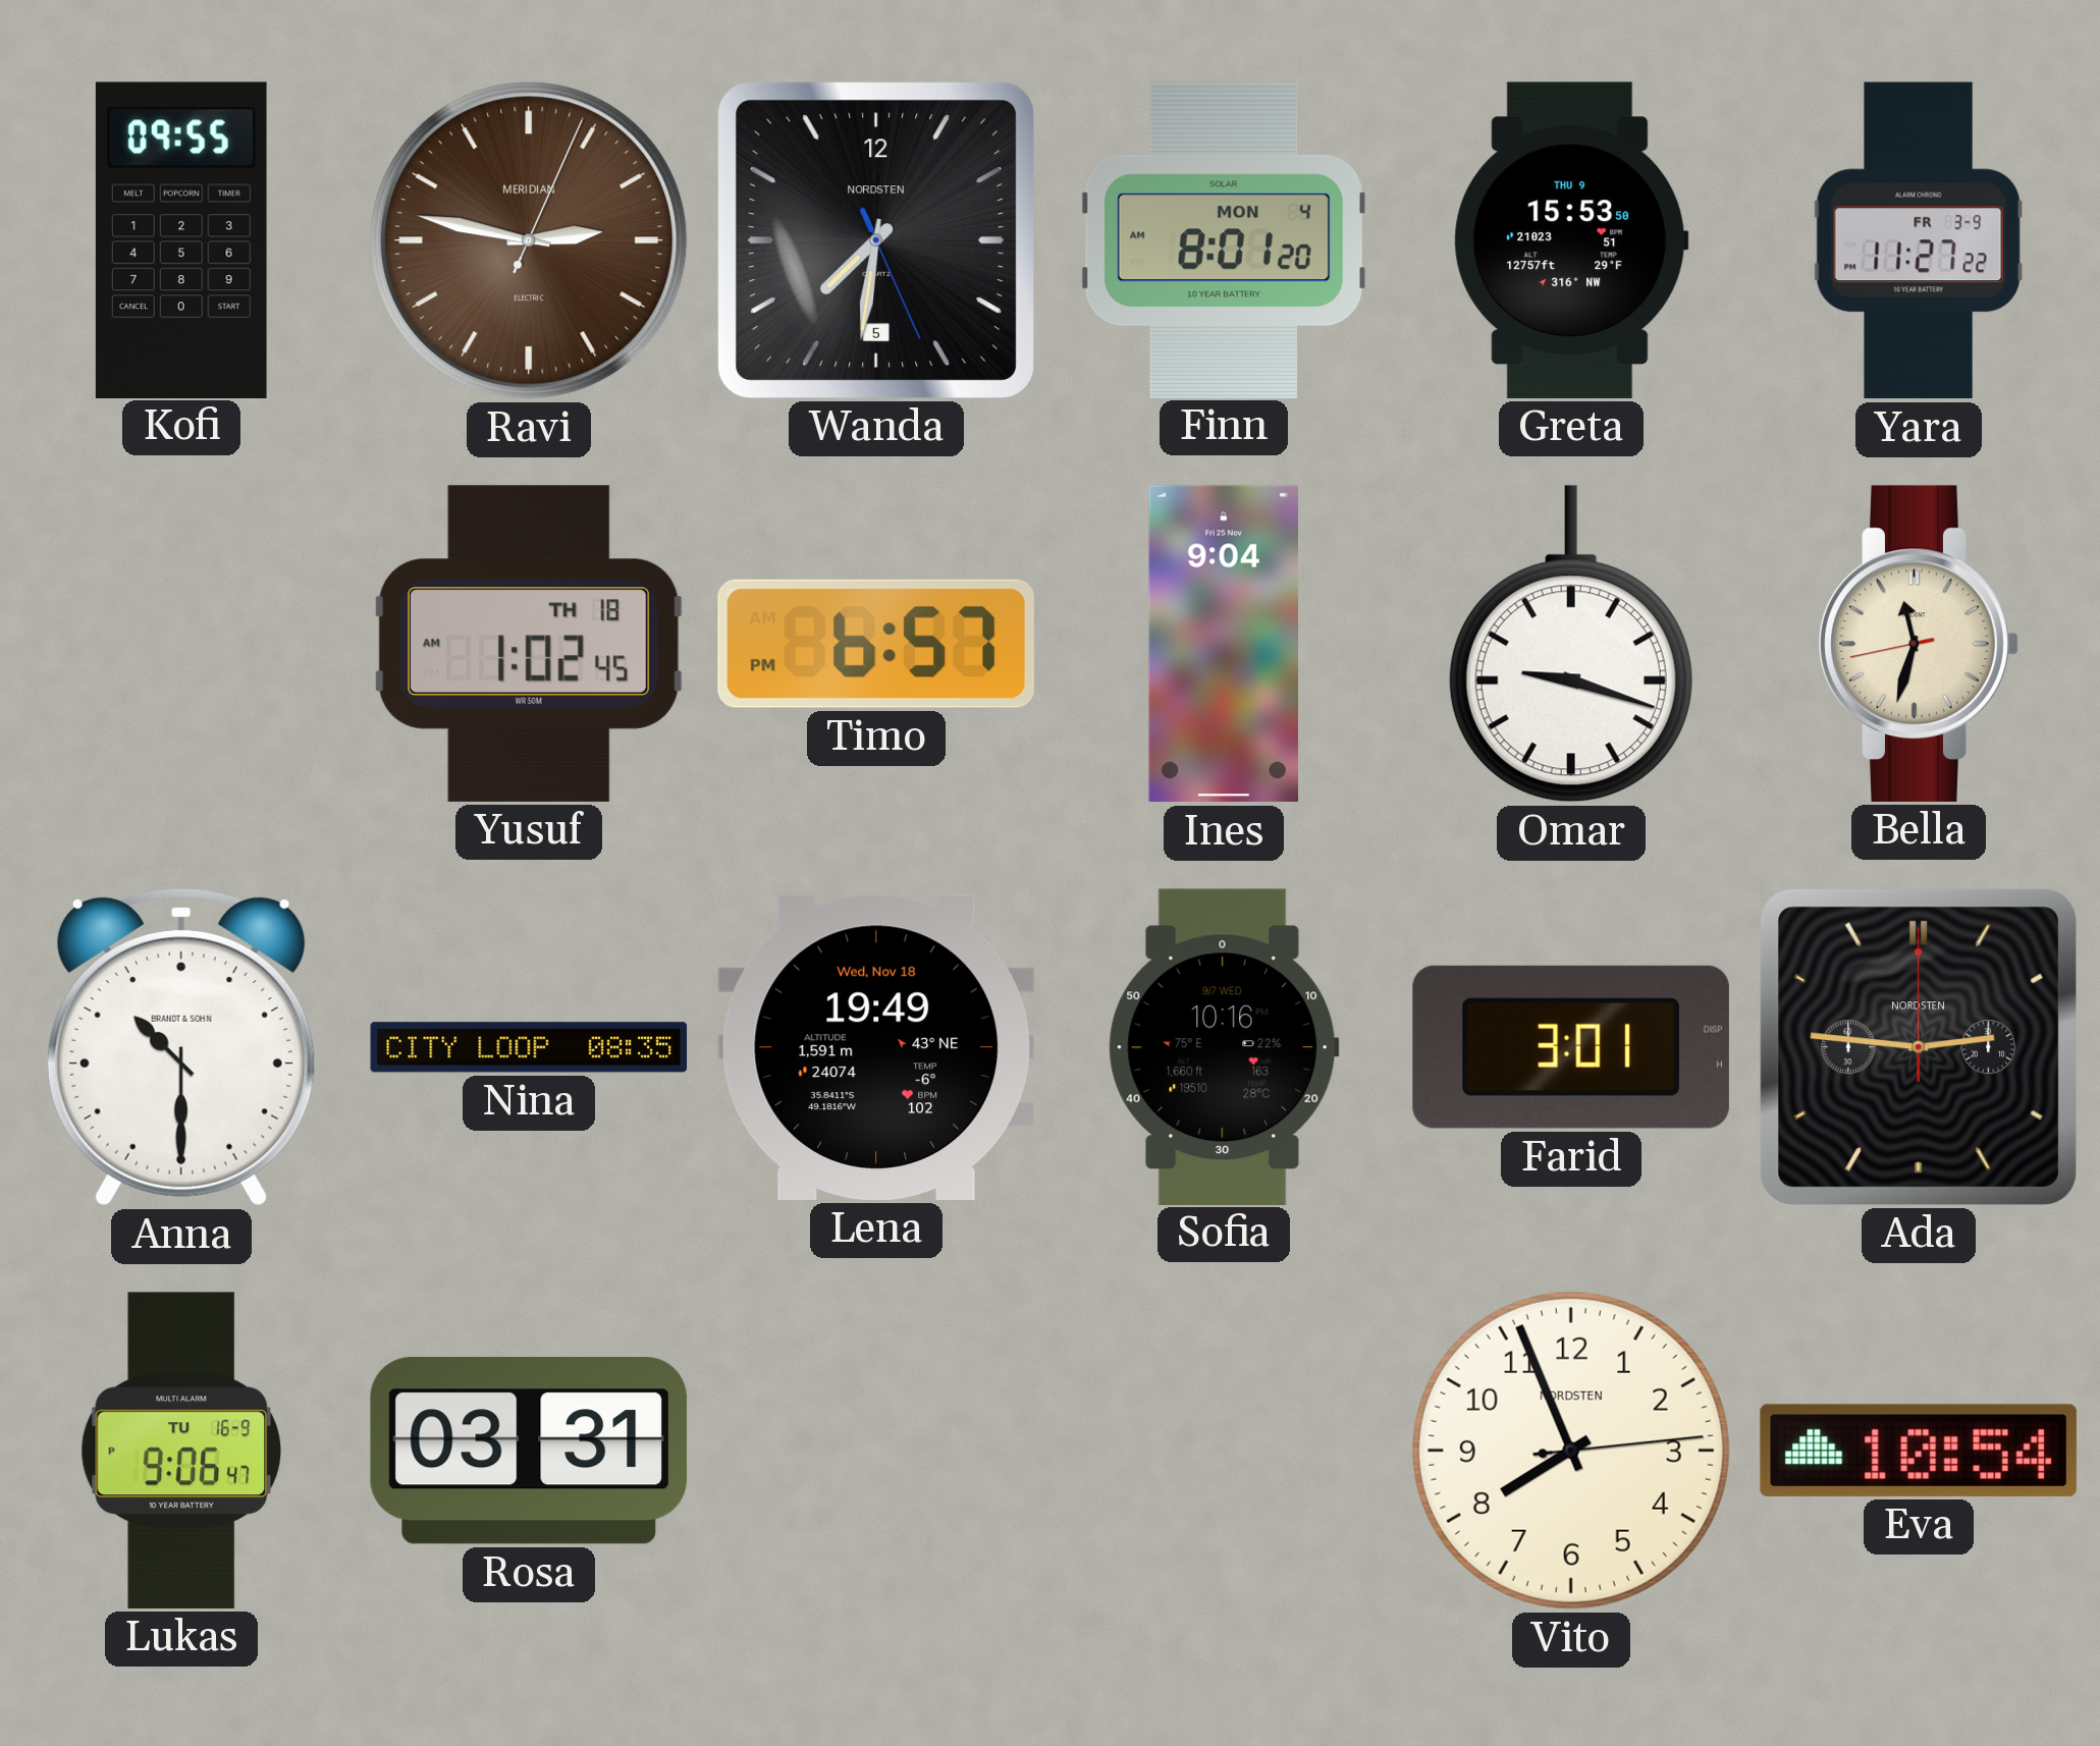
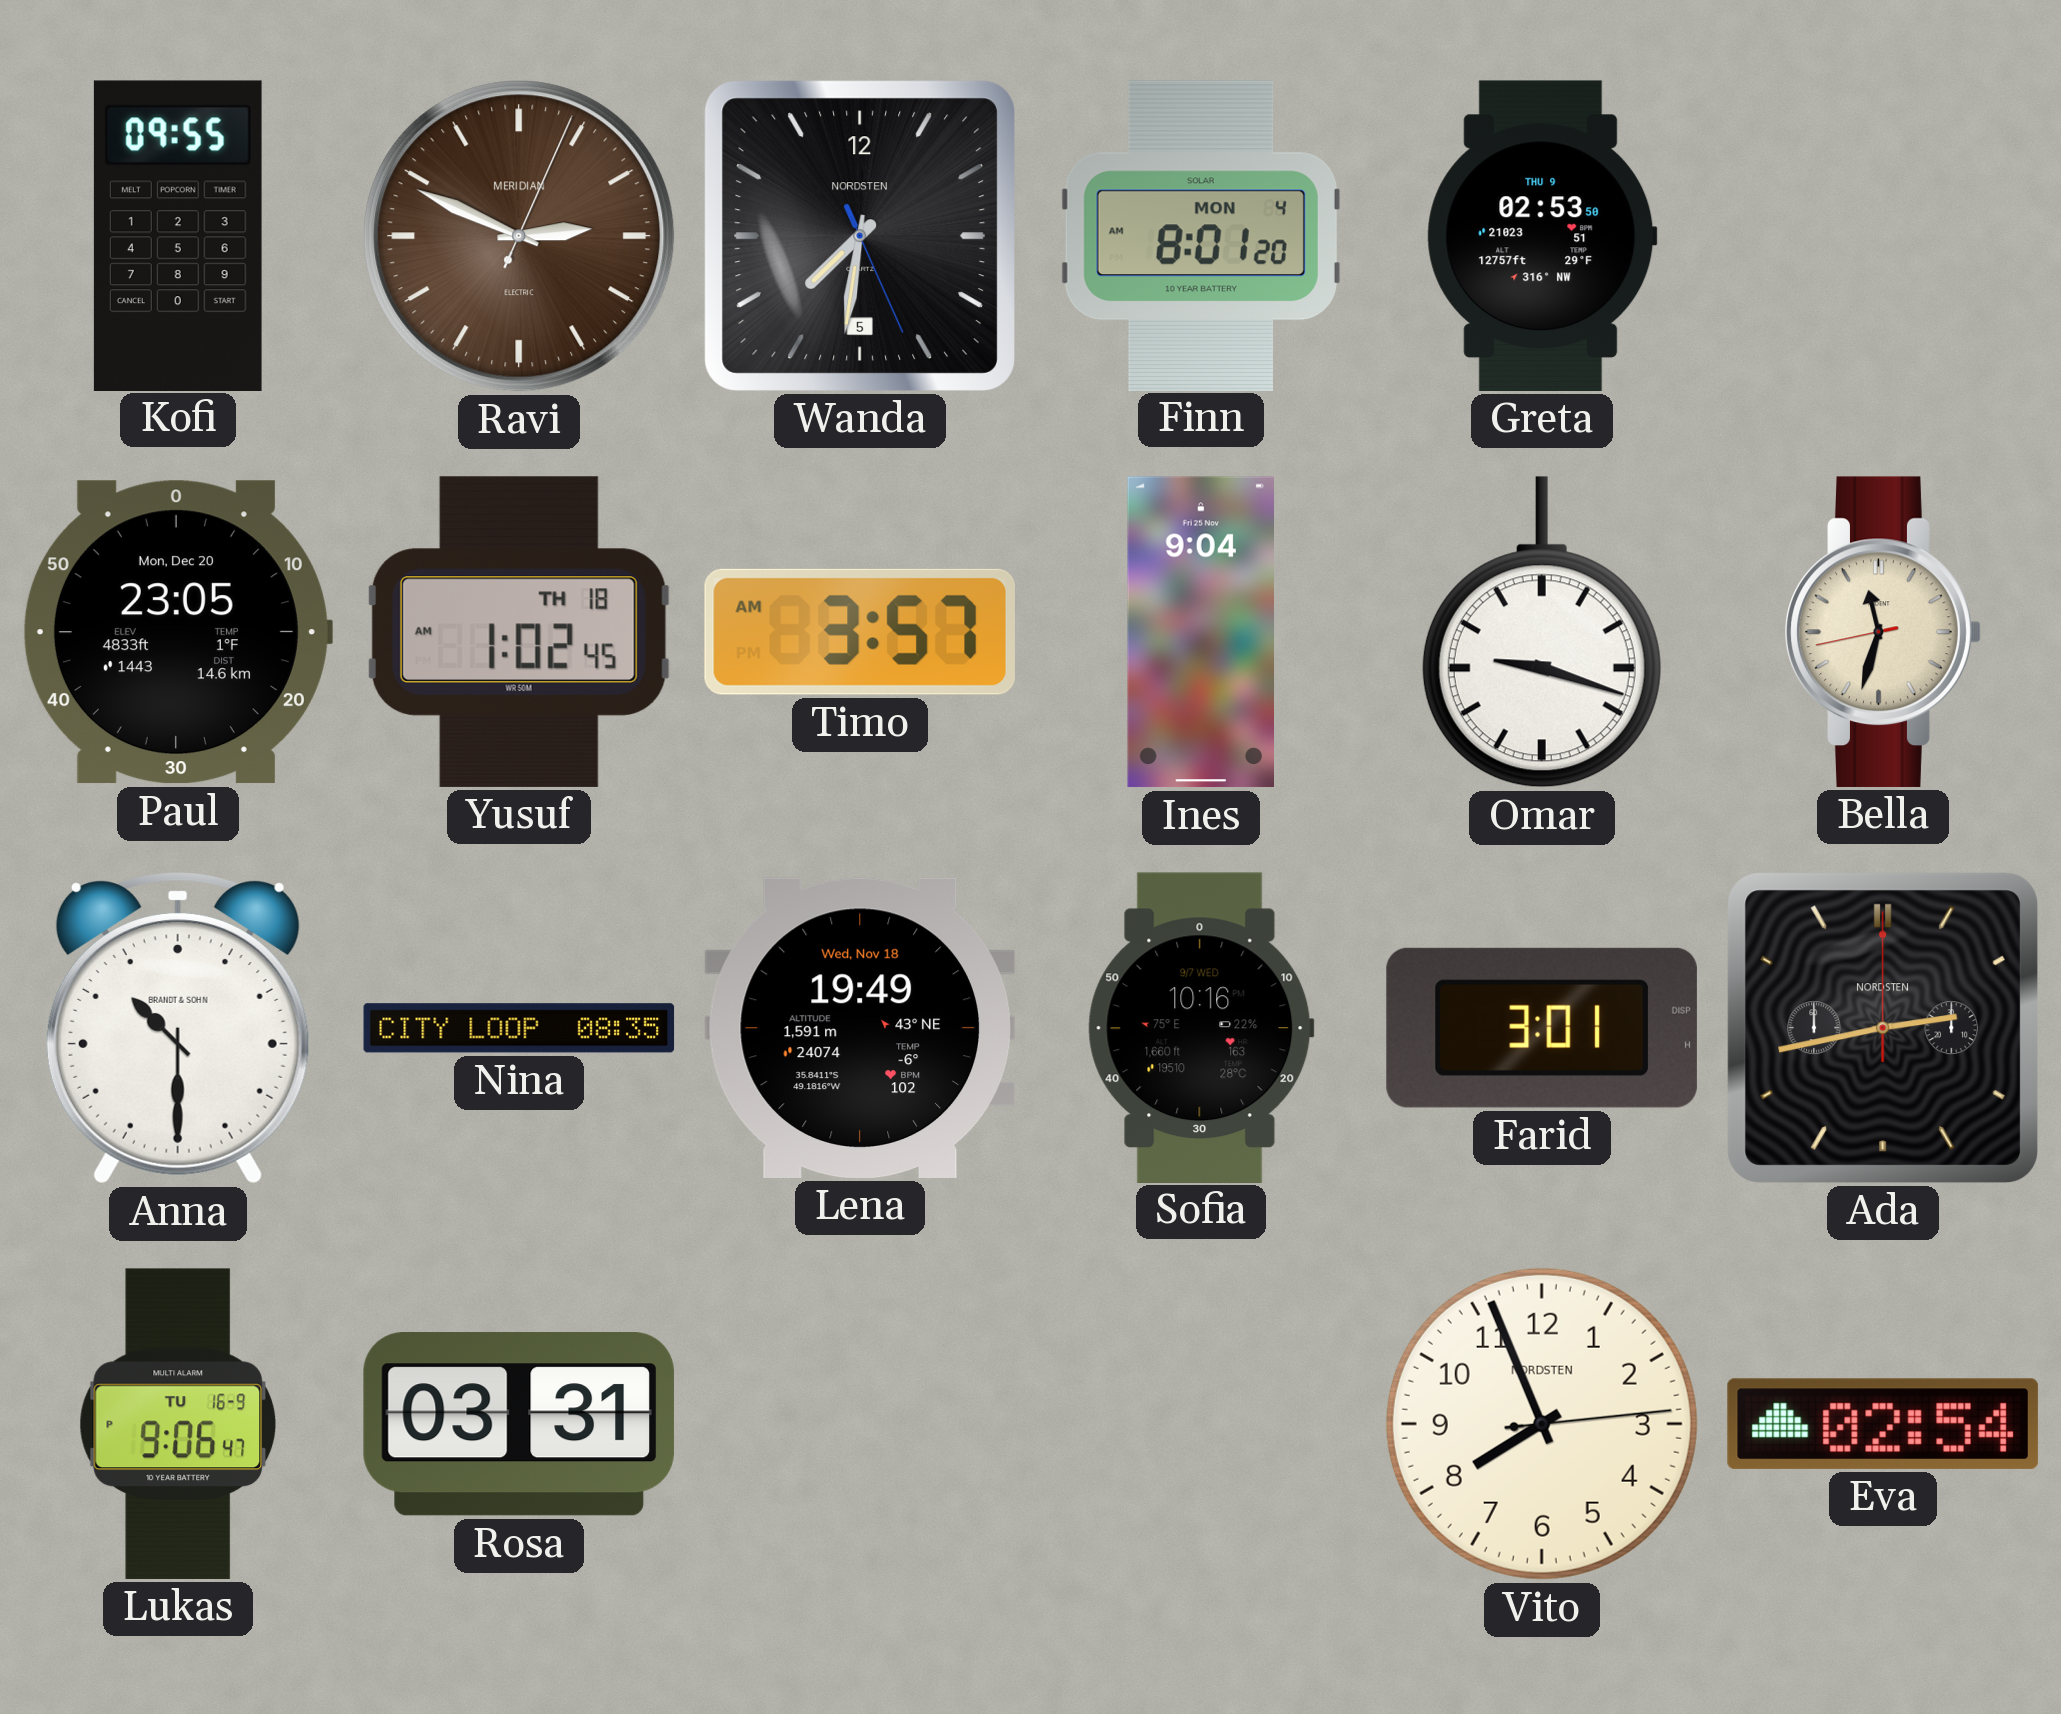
Ravi: 2:47 -> 2:49
Greta: 15:53 -> 02:53
Yara: 11:27 -> none
Paul: none -> 23:05
Timo: 6:57 -> 3:57
Ada: 2:46 -> 2:43
Eva: 10:54 -> 02:54
